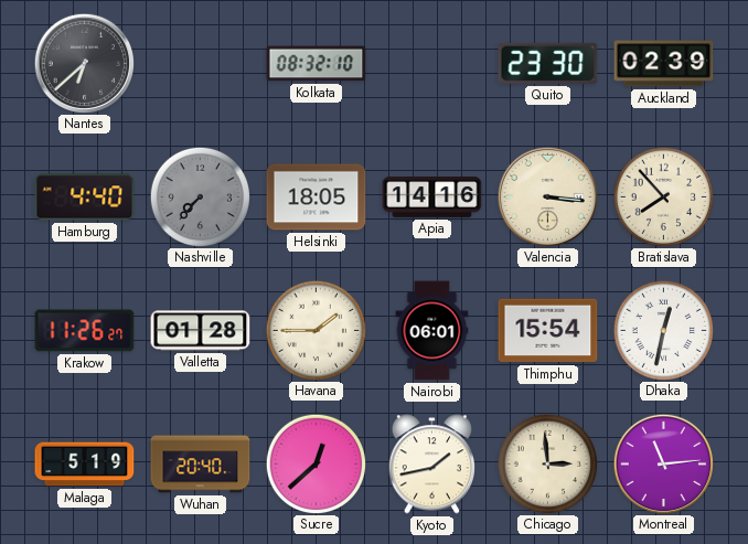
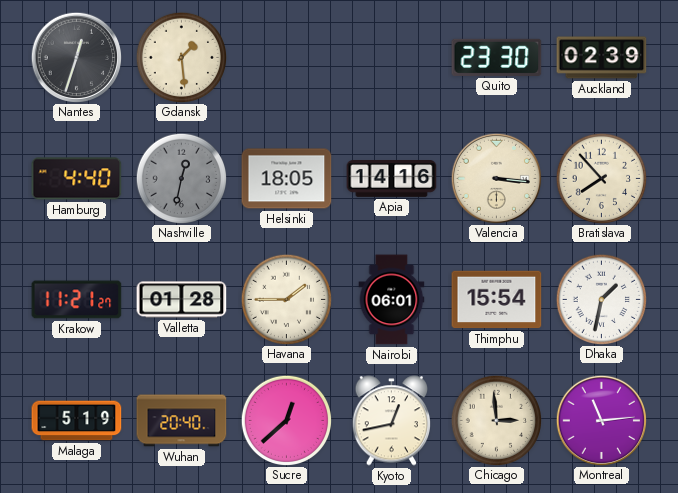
Nantes: 6:38 -> 12:33
Gdansk: none -> 1:29
Kolkata: 08:32 -> none
Nashville: 7:37 -> 12:32
Krakow: 11:26 -> 11:21
Dhaka: 12:32 -> 1:32
Kyoto: 1:43 -> 12:43
